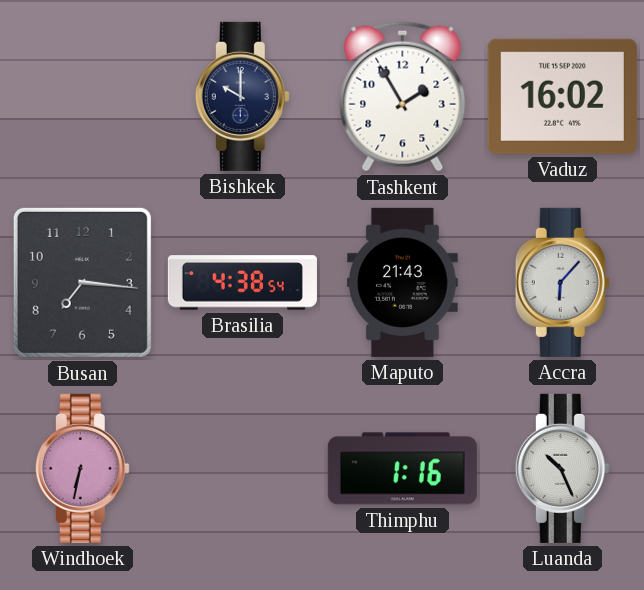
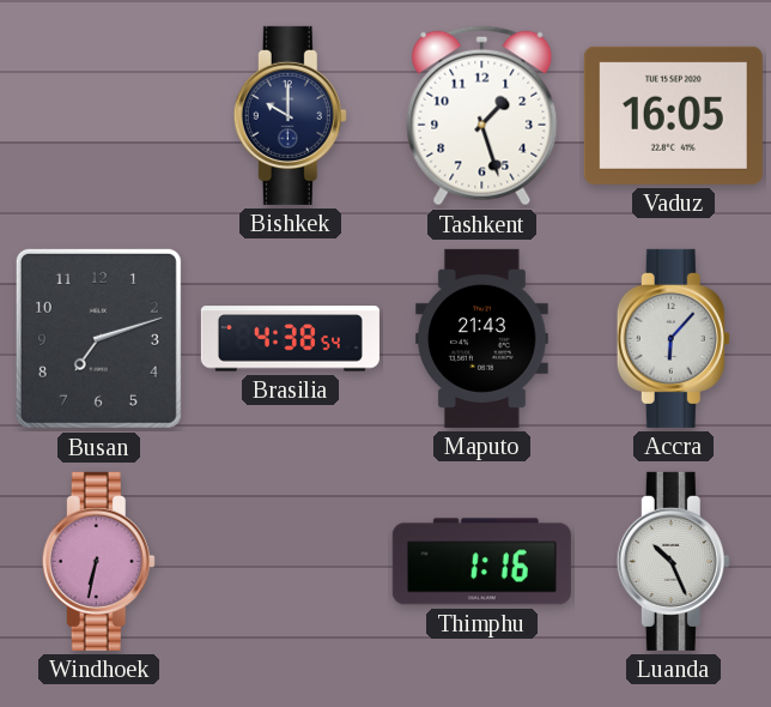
Tashkent: 1:55 -> 1:27
Vaduz: 16:02 -> 16:05
Busan: 7:16 -> 7:12
